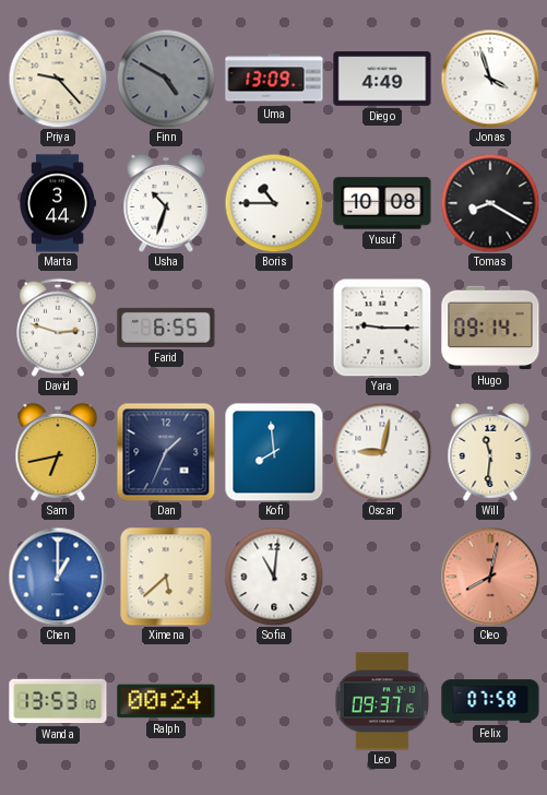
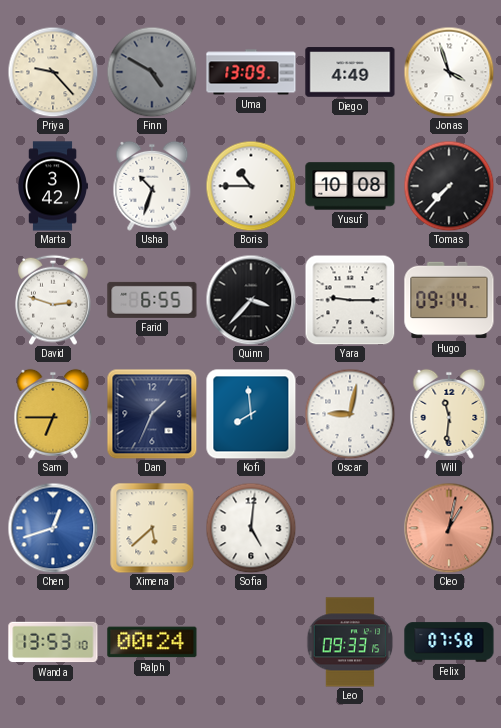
Marta: 3:44 -> 3:42
Tomas: 8:20 -> 7:37
Quinn: none -> 3:37
Sam: 6:43 -> 6:45
Chen: 1:00 -> 12:42
Sofia: 11:01 -> 5:01
Cleo: 8:02 -> 1:02
Leo: 09:37 -> 09:33
